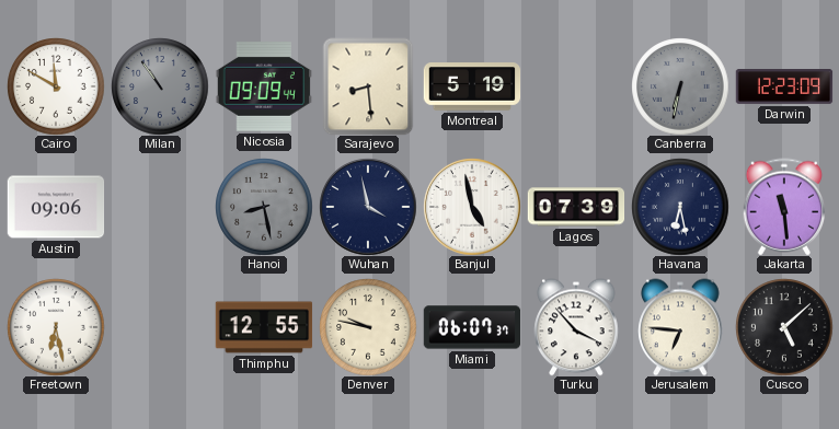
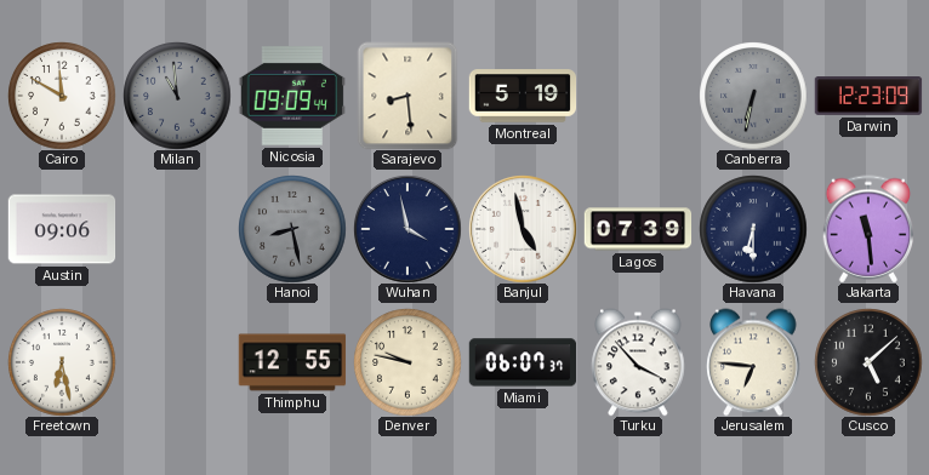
Milan: 10:54 -> 10:59
Havana: 6:28 -> 6:30
